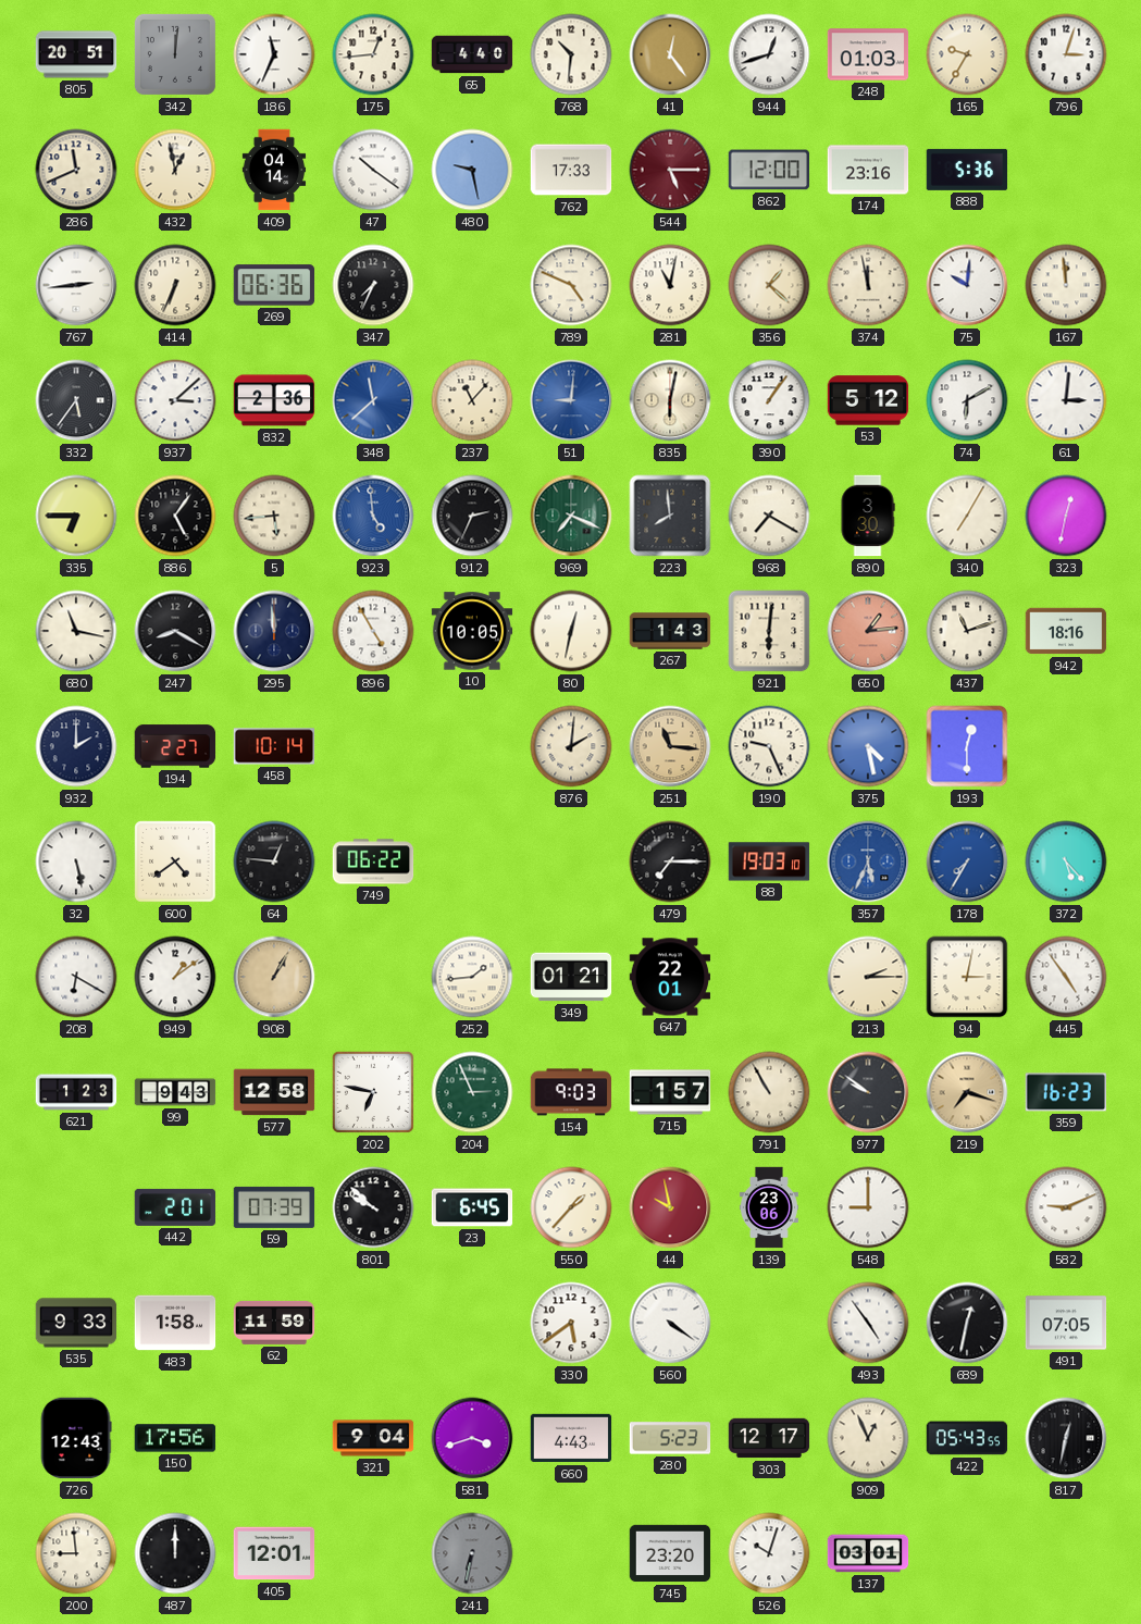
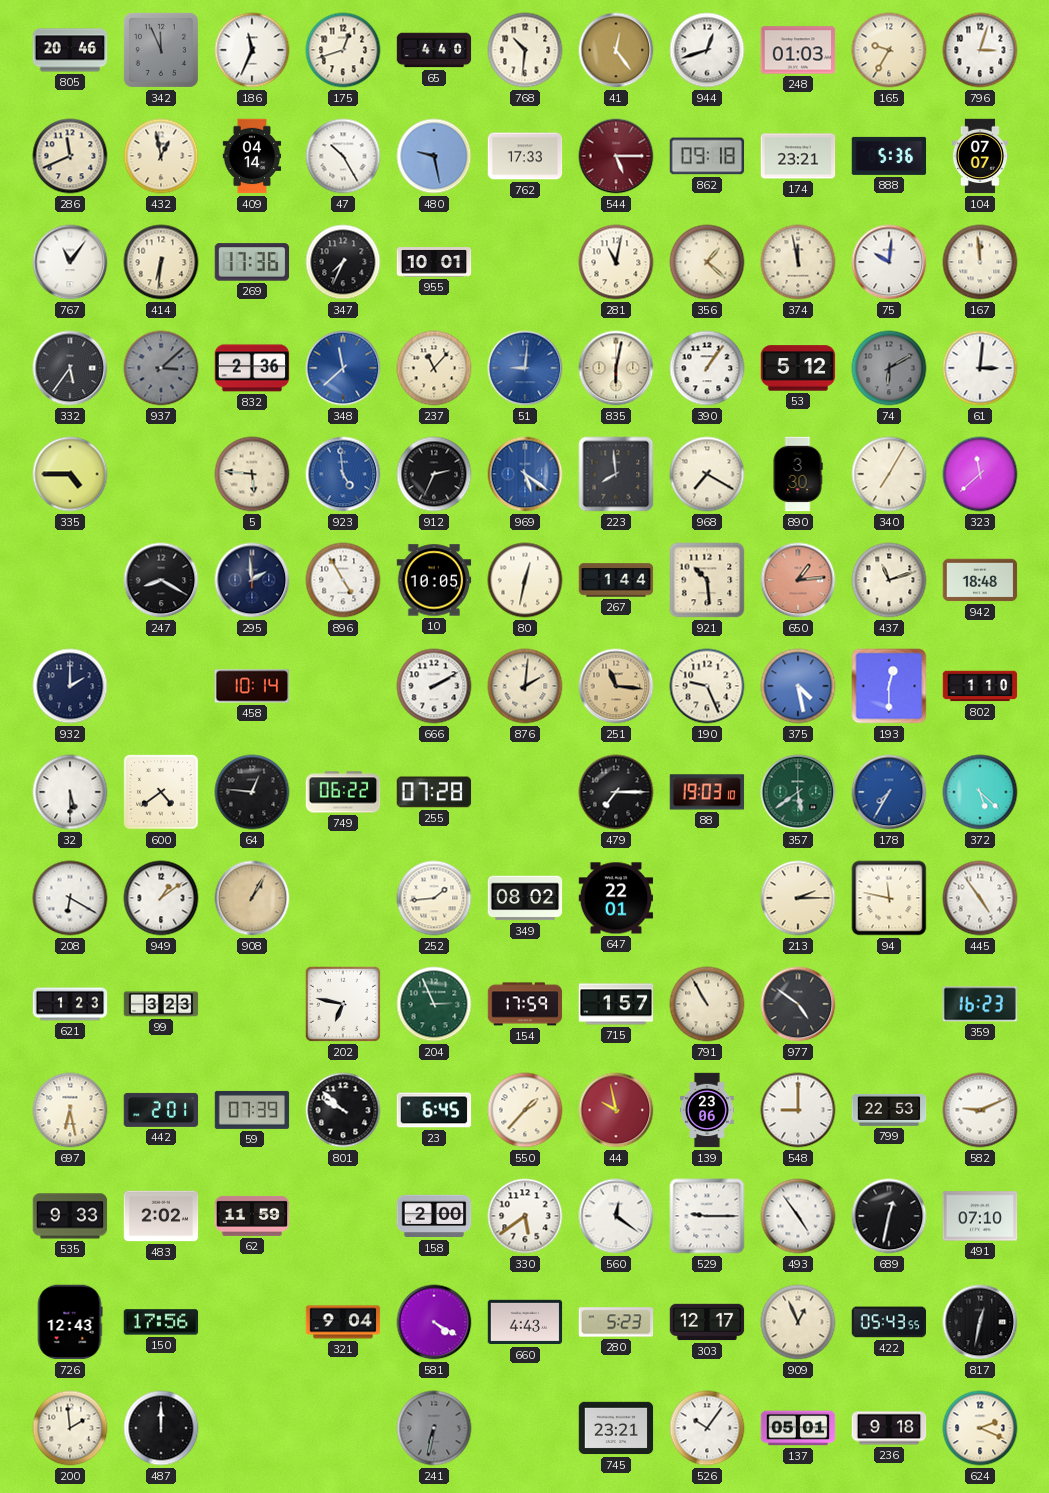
805: 20:51 -> 20:46
342: 12:01 -> 11:56
175: 12:44 -> 12:42
47: 10:21 -> 10:25
862: 12:00 -> 09:18
174: 23:16 -> 23:21
104: none -> 07:07
767: 2:44 -> 11:06
414: 6:34 -> 6:31
269: 06:36 -> 17:36
955: none -> 10:01
789: 4:49 -> none
937 dial: white -> grey
74 dial: white -> grey
335: 6:45 -> 4:45
886: 5:06 -> none
5: 5:44 -> 5:46
969: 7:19 -> 5:21
969 dial: green -> blue
323: 12:32 -> 11:38
680: 11:17 -> none
295: 11:59 -> 1:59
267: 1:43 -> 1:44
921: 6:01 -> 10:29
942: 18:16 -> 18:48
194: 2:27 -> none
666: none -> 2:10
802: none -> 1:10
32: 5:28 -> 5:30
255: none -> 07:28
357: 5:34 -> 5:39
357 dial: blue -> green
372: 5:23 -> 5:22
349: 01:21 -> 08:02
94: 3:02 -> 11:47
99: 9:43 -> 3:23
577: 12:58 -> none
154: 9:03 -> 17:59
977: 9:51 -> 4:51
219: 7:18 -> none
697: none -> 6:28
799: none -> 22:53
483: 1:58 -> 2:02
158: none -> 2:00
560: 4:21 -> 12:21
529: none -> 9:15
491: 07:05 -> 07:10
581: 3:42 -> 4:20
200: 8:59 -> 1:59
405: 12:01 -> none
745: 23:20 -> 23:21
526: 10:03 -> 10:06
137: 03:01 -> 05:01
236: none -> 9:18
624: none -> 2:19
